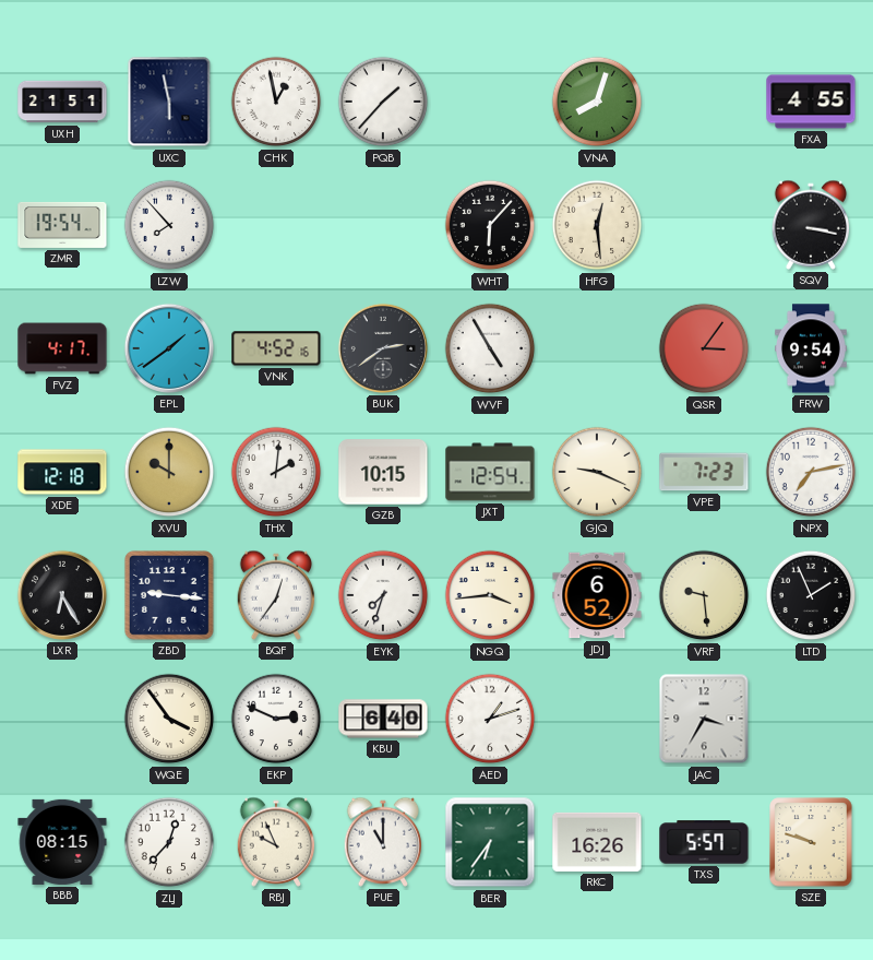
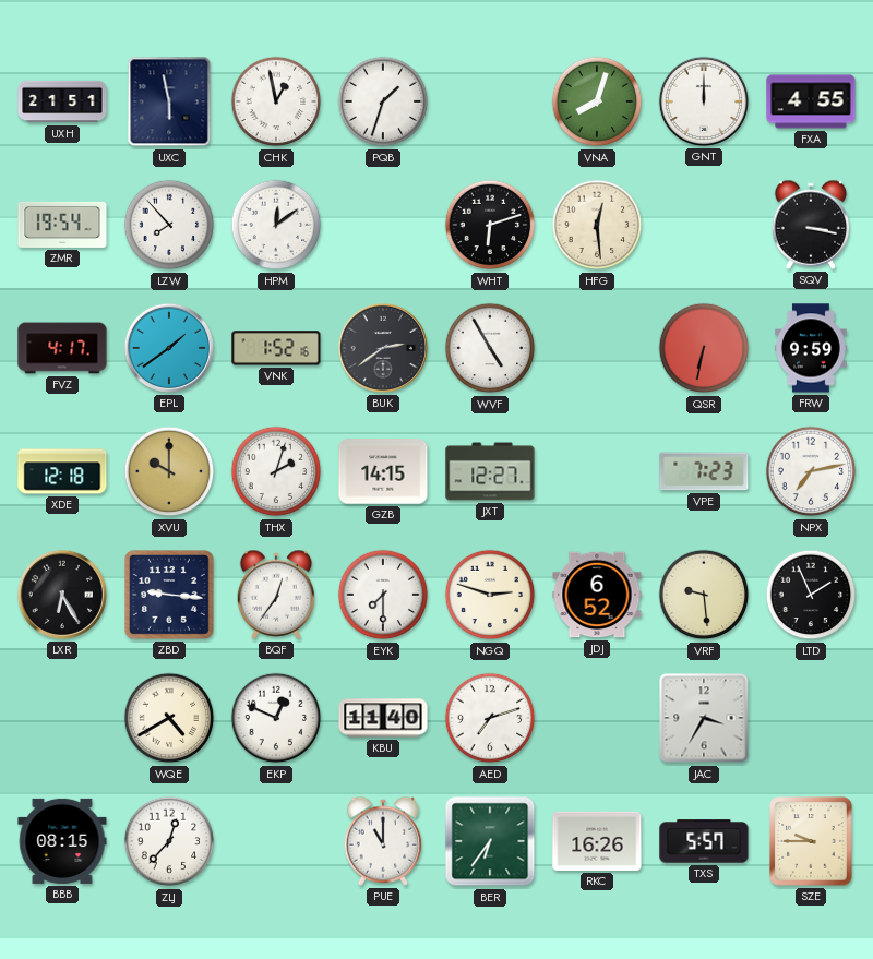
PQB: 1:37 -> 1:33
GNT: none -> 12:00
HPM: none -> 12:09
WHT: 6:07 -> 6:12
VNK: 4:52 -> 1:52
QSR: 3:06 -> 6:32
FRW: 9:54 -> 9:59
THX: 2:01 -> 2:03
GZB: 10:15 -> 14:15
JXT: 12:54 -> 12:27
GJQ: 9:19 -> none
EYK: 7:33 -> 7:30
NGQ: 3:44 -> 2:48
WQE: 3:54 -> 4:40
EKP: 2:49 -> 12:49
KBU: 6:40 -> 11:40
AED: 1:12 -> 7:12
RBJ: 9:56 -> none
SZE: 9:48 -> 9:45
